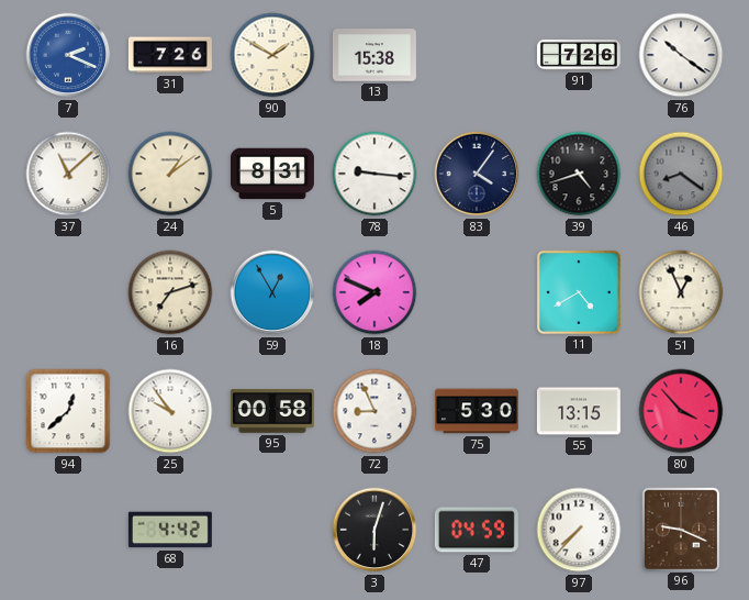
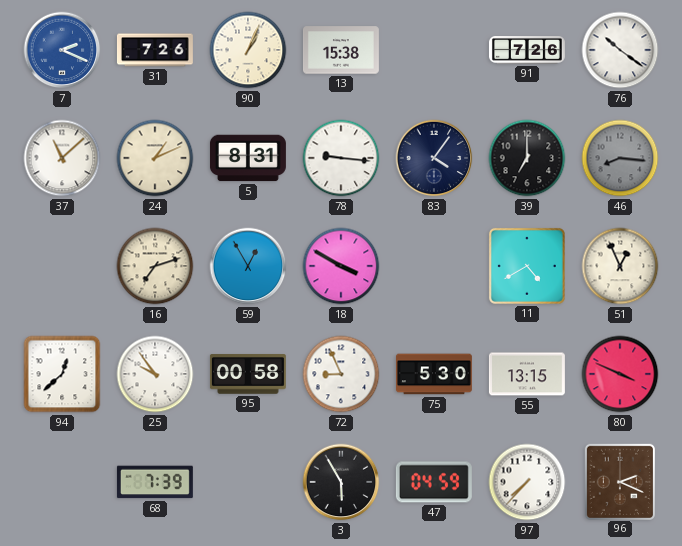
90: 1:50 -> 1:04
24: 1:09 -> 1:11
39: 4:42 -> 7:00
46: 8:21 -> 8:16
18: 7:49 -> 3:50
80: 3:53 -> 3:49
68: 4:42 -> 7:39
3: 6:03 -> 5:55
96: 9:19 -> 2:19
